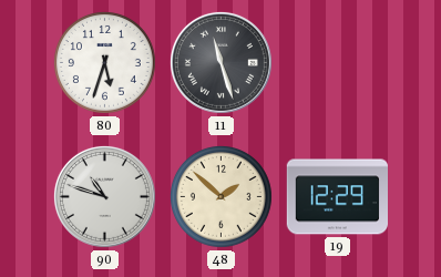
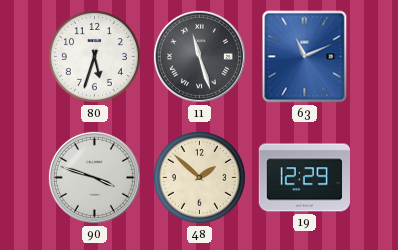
63: none -> 11:11
90: 10:48 -> 3:48
